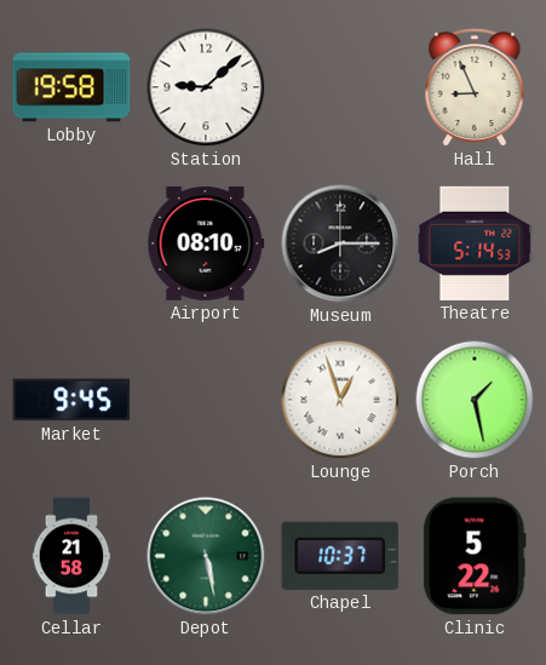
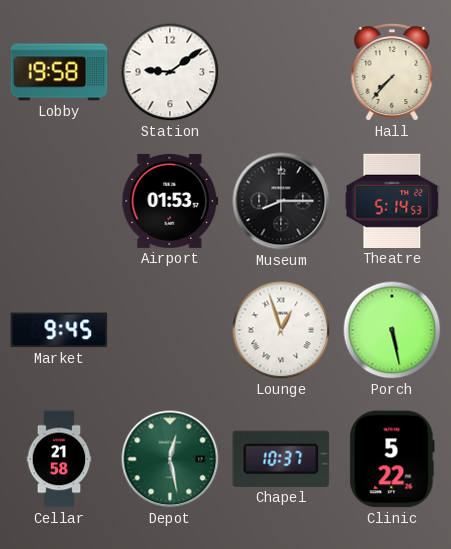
Station: 9:08 -> 9:09
Hall: 8:56 -> 7:37
Airport: 08:10 -> 01:53
Porch: 1:28 -> 5:28
Depot: 5:28 -> 12:28
